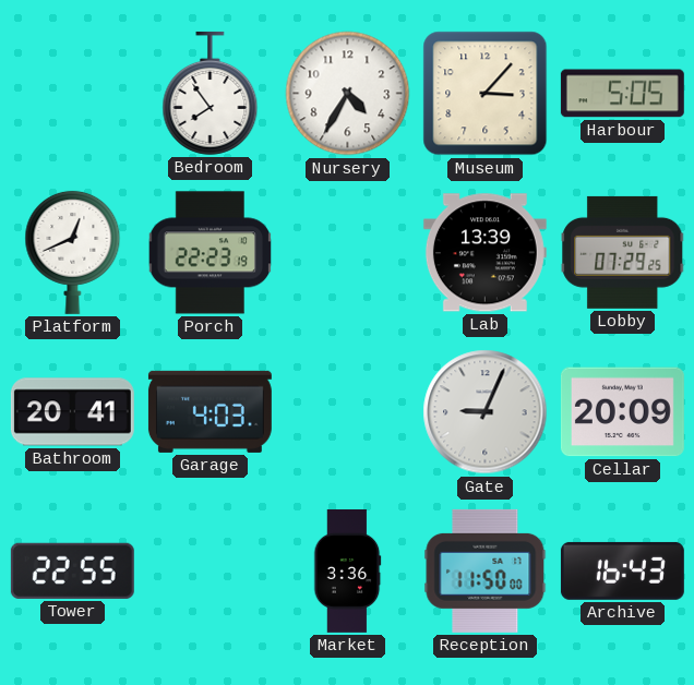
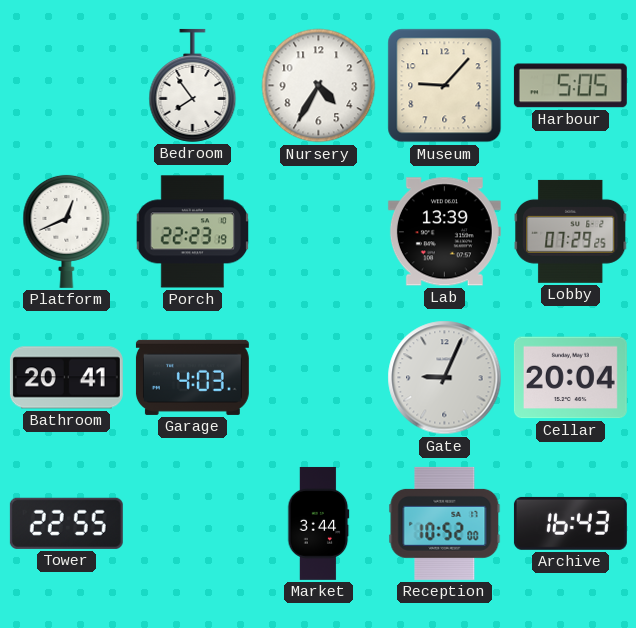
Museum: 3:07 -> 9:07
Cellar: 20:09 -> 20:04
Market: 3:36 -> 3:44
Reception: 11:50 -> 10:52
